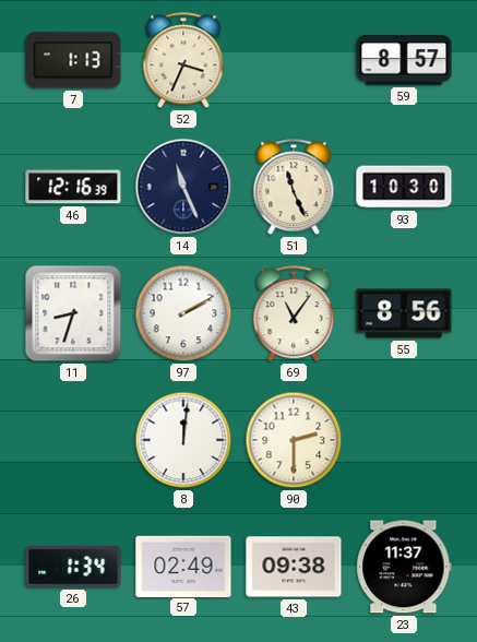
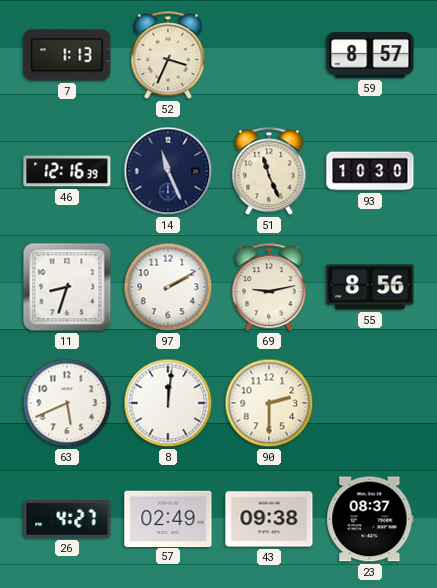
69: 11:06 -> 9:13
63: none -> 5:41
26: 1:34 -> 4:27
23: 11:37 -> 08:37
